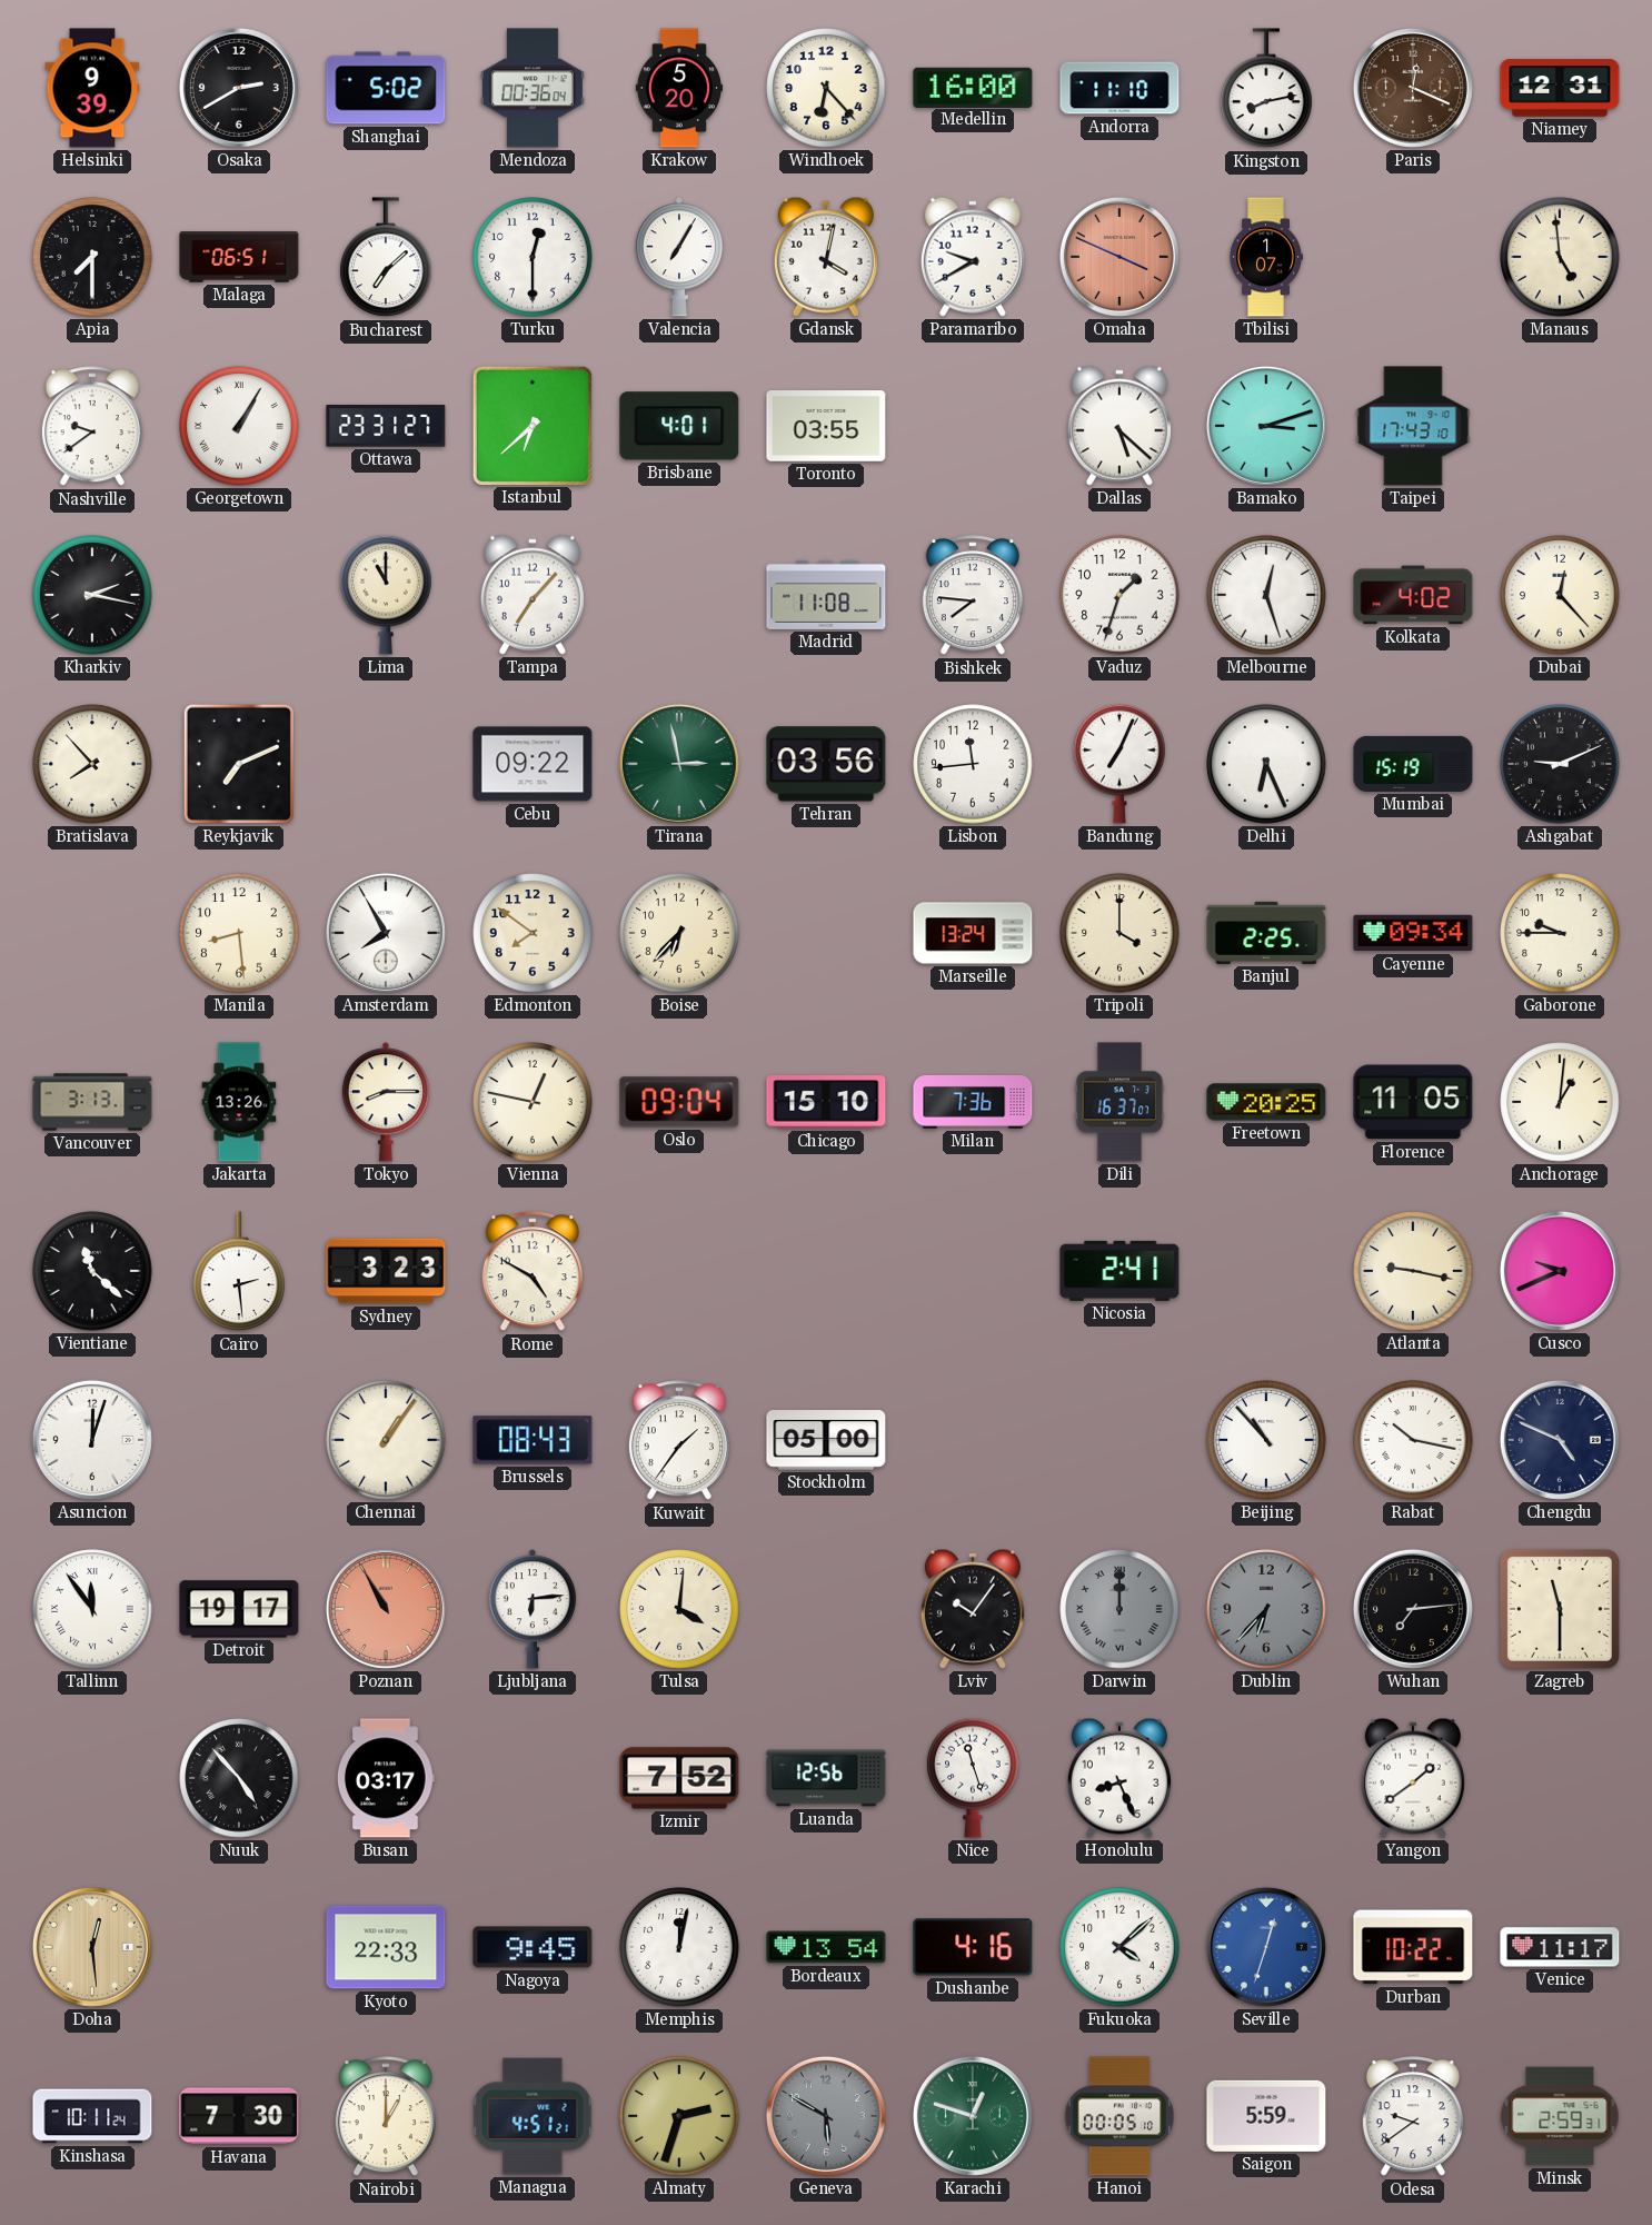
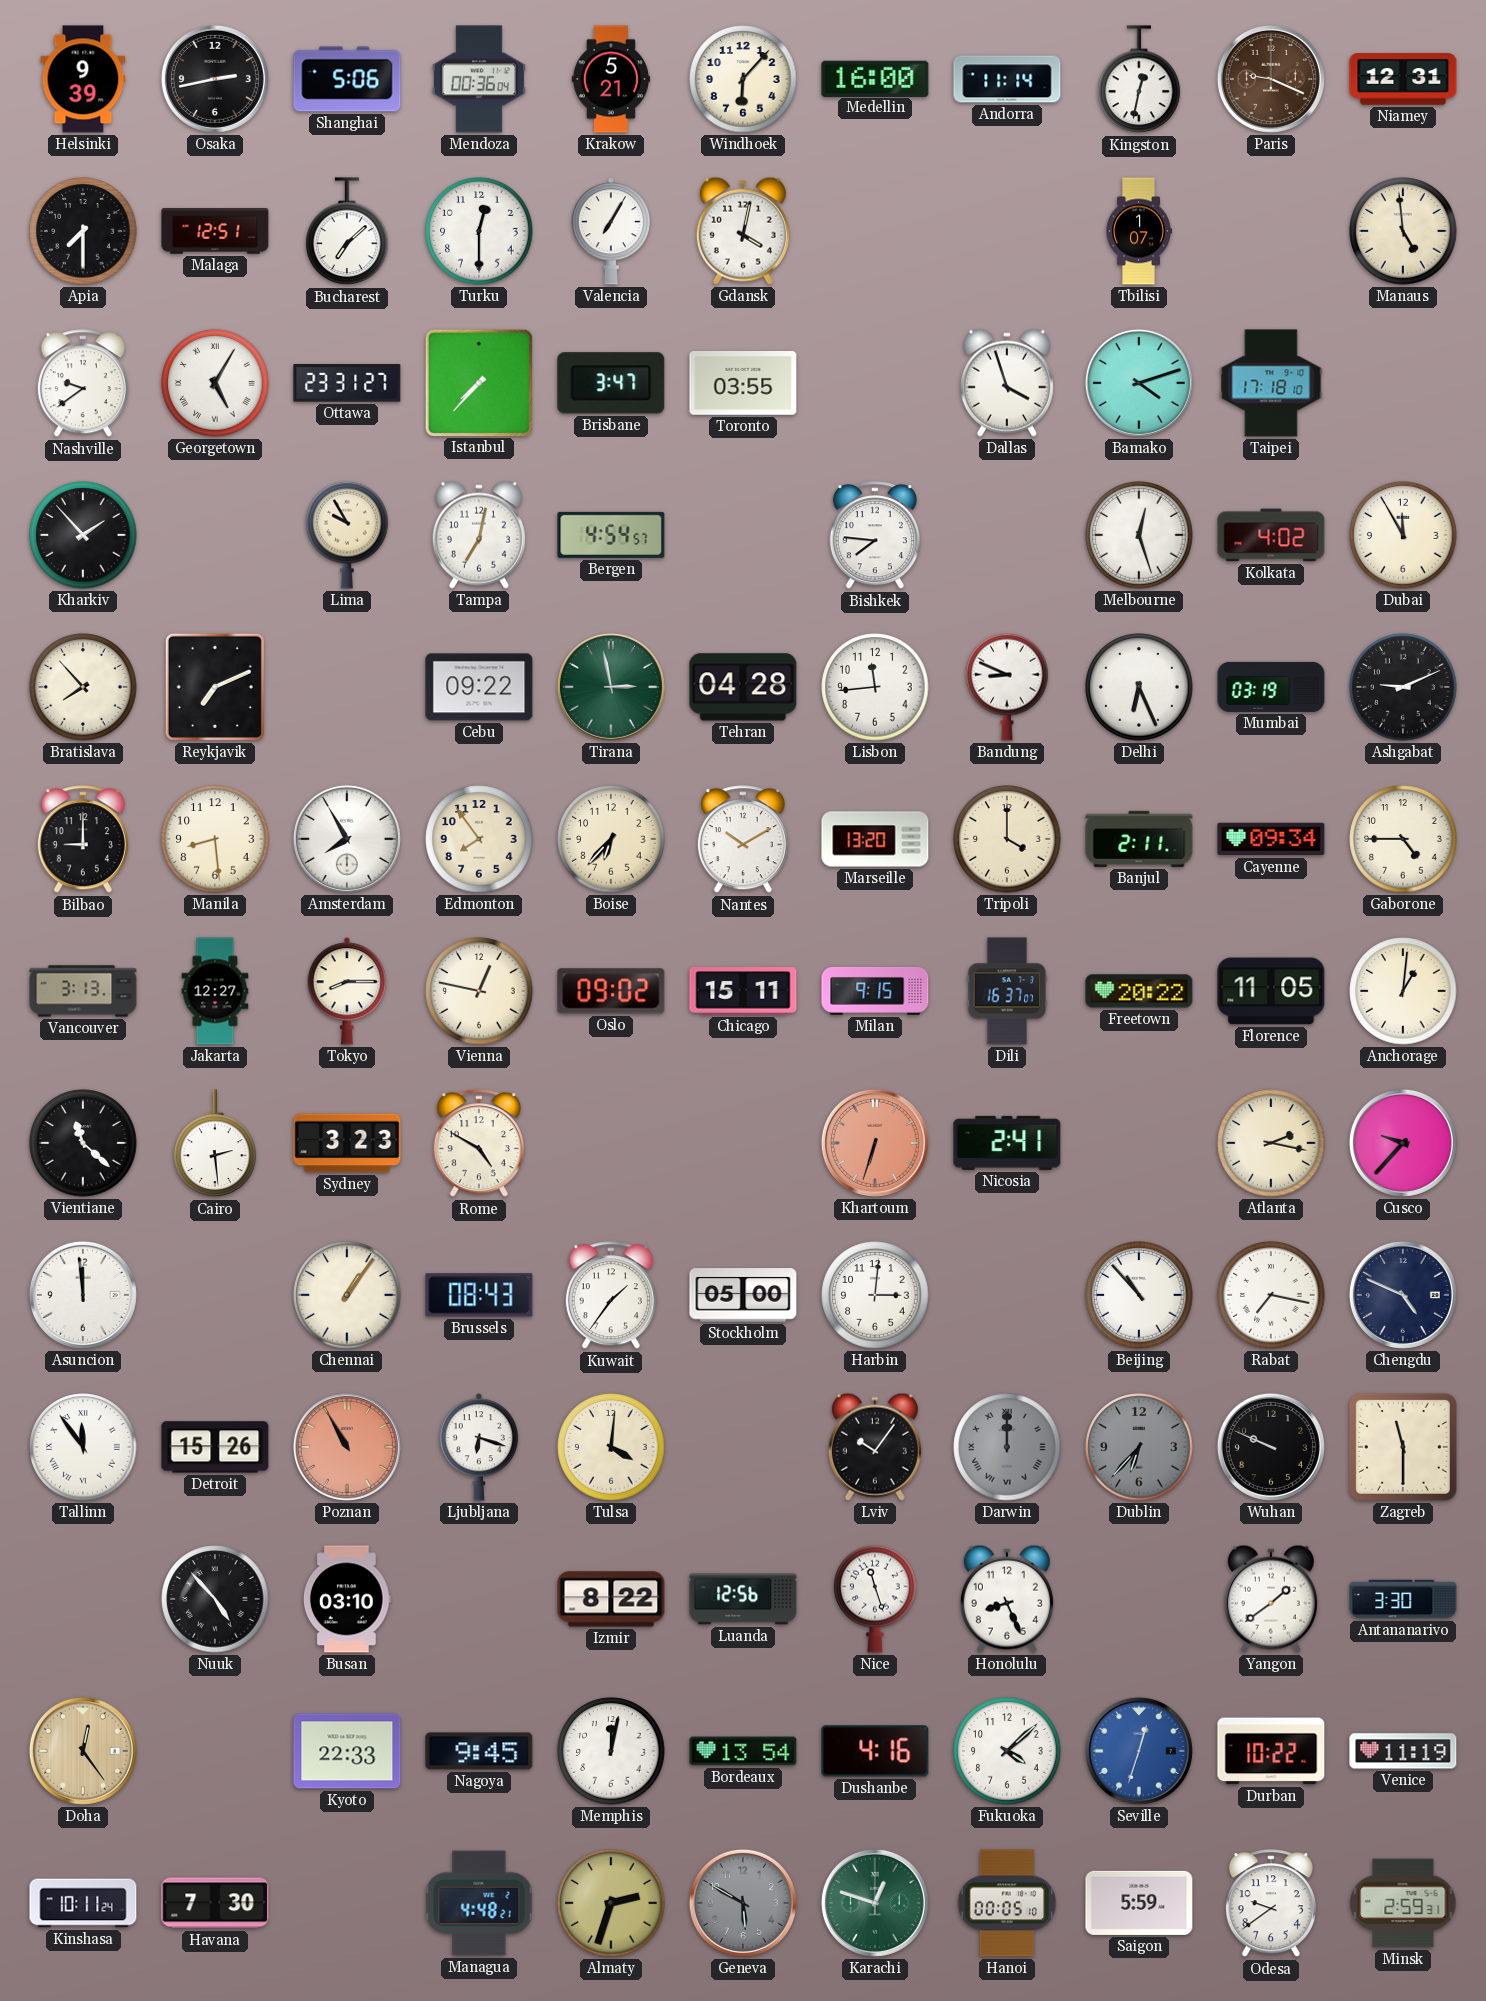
Osaka: 2:40 -> 2:43
Shanghai: 5:02 -> 5:06
Krakow: 5:20 -> 5:21
Windhoek: 6:23 -> 6:07
Andorra: 11:10 -> 11:14
Kingston: 8:13 -> 12:32
Paris: 12:19 -> 9:19
Malaga: 06:51 -> 12:51
Paramaribo: 9:40 -> none
Omaha: 3:49 -> none
Georgetown: 1:05 -> 5:05
Istanbul: 6:38 -> 7:37
Brisbane: 4:01 -> 3:47
Dallas: 5:22 -> 3:57
Bamako: 3:12 -> 4:12
Taipei: 17:43 -> 17:18
Kharkiv: 2:17 -> 1:53
Lima: 11:00 -> 9:55
Tampa: 7:07 -> 7:02
Bergen: none -> 4:54
Madrid: 11:08 -> none
Vaduz: 1:33 -> none
Dubai: 12:23 -> 11:55
Tehran: 03:56 -> 04:28
Bandung: 7:04 -> 8:49
Mumbai: 15:19 -> 03:19
Bilbao: none -> 9:00
Edmonton: 7:51 -> 7:54
Nantes: none -> 10:10
Marseille: 13:24 -> 13:20
Banjul: 2:25 -> 2:11
Gaborone: 9:45 -> 4:45
Jakarta: 13:26 -> 12:27
Oslo: 09:04 -> 09:02
Chicago: 15:10 -> 15:11
Milan: 7:36 -> 9:15
Freetown: 20:25 -> 20:22
Khartoum: none -> 6:33
Atlanta: 9:17 -> 2:17
Cusco: 9:41 -> 9:37
Asuncion: 12:03 -> 11:59
Harbin: none -> 3:01
Rabat: 10:17 -> 7:17
Detroit: 19:17 -> 15:26
Ljubljana: 6:14 -> 6:18
Wuhan: 7:14 -> 9:49
Busan: 03:17 -> 03:10
Izmir: 7:52 -> 8:22
Antananarivo: none -> 3:30
Doha: 12:29 -> 12:24
Venice: 11:17 -> 11:19
Nairobi: 1:00 -> none
Managua: 4:51 -> 4:48
